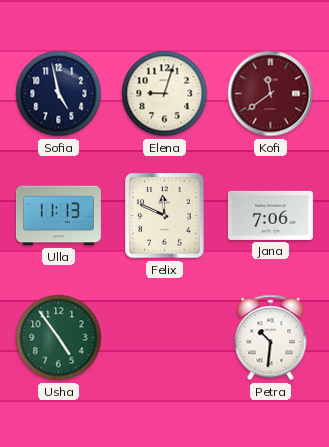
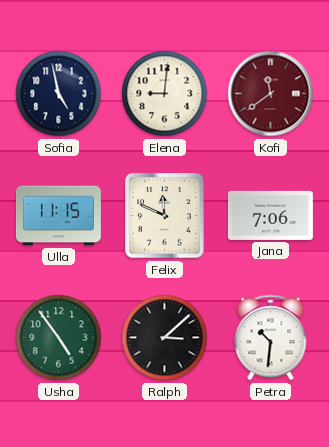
Elena: 9:03 -> 9:01
Ulla: 11:13 -> 11:15
Ralph: none -> 3:08
